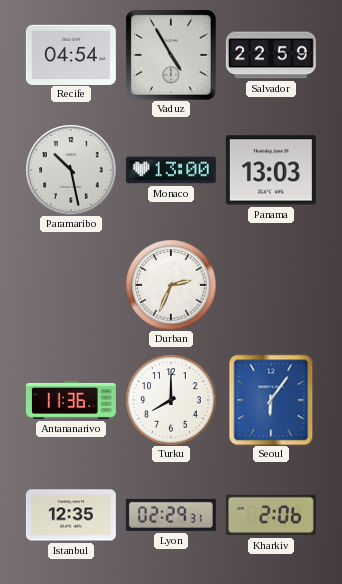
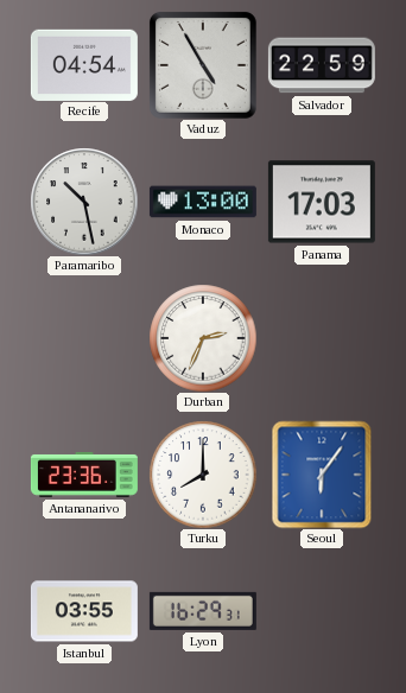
Panama: 13:03 -> 17:03
Antananarivo: 11:36 -> 23:36
Istanbul: 12:35 -> 03:55
Lyon: 02:29 -> 16:29
Kharkiv: 2:06 -> none
